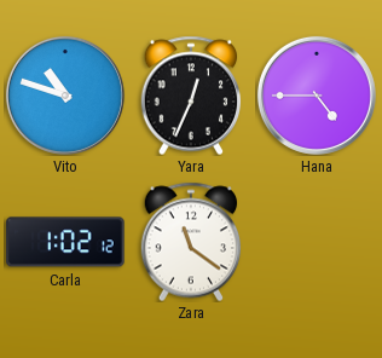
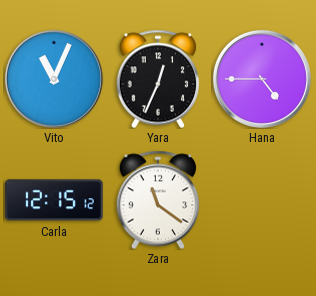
Vito: 10:48 -> 11:04
Carla: 1:02 -> 12:15
